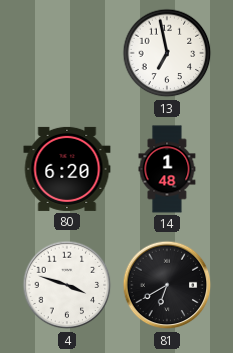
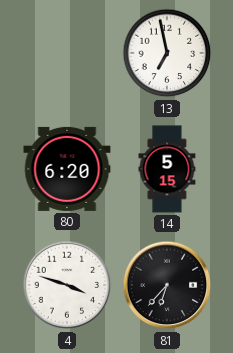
14: 1:48 -> 5:15
81: 6:40 -> 6:37
